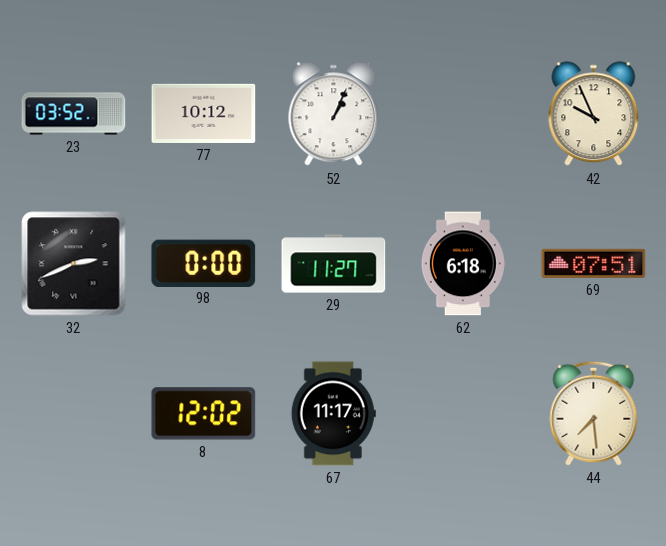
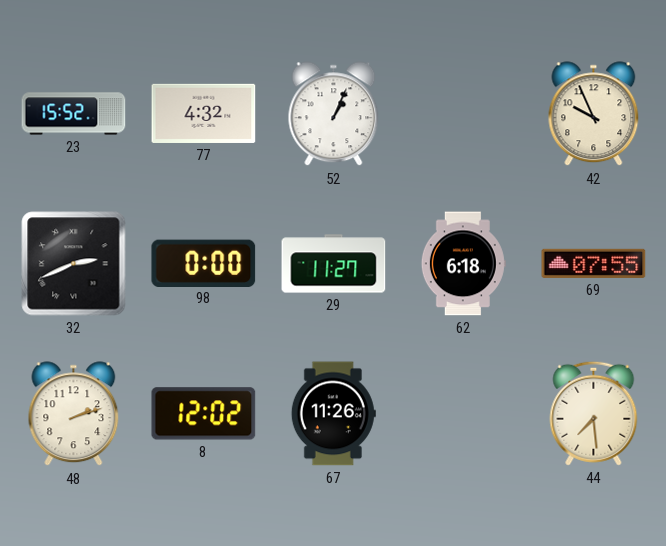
23: 03:52 -> 15:52
77: 10:12 -> 4:32
69: 07:51 -> 07:55
48: none -> 2:12
67: 11:17 -> 11:26
